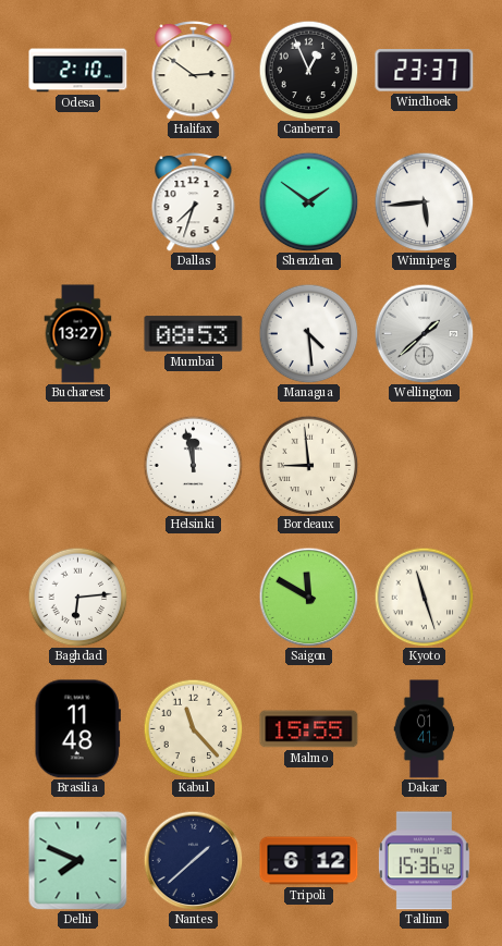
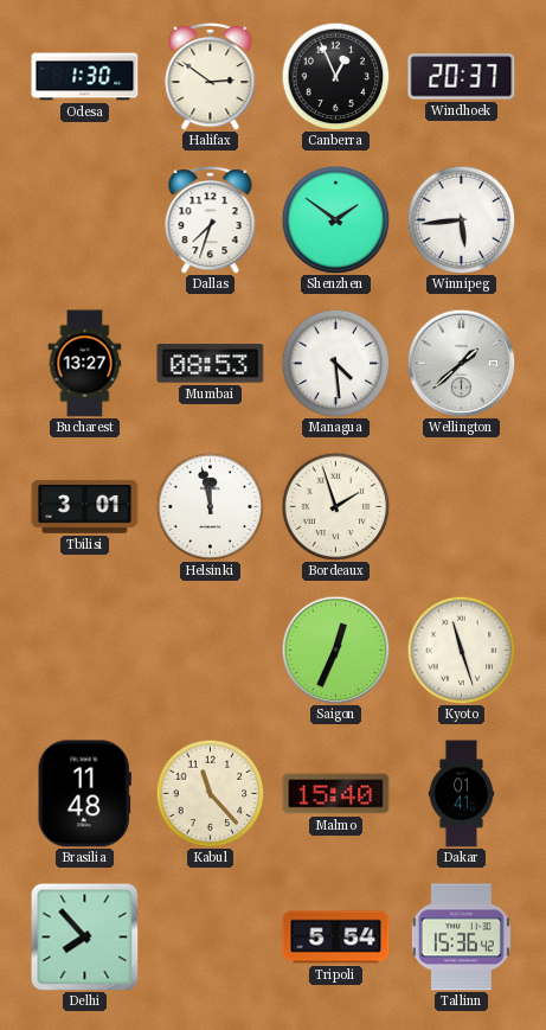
Odesa: 2:10 -> 1:30
Windhoek: 23:37 -> 20:37
Tbilisi: none -> 3:01
Bordeaux: 8:59 -> 1:57
Baghdad: 6:14 -> none
Saigon: 11:50 -> 12:34
Malmo: 15:55 -> 15:40
Delhi: 7:49 -> 7:53
Nantes: 1:38 -> none
Tripoli: 6:12 -> 5:54
